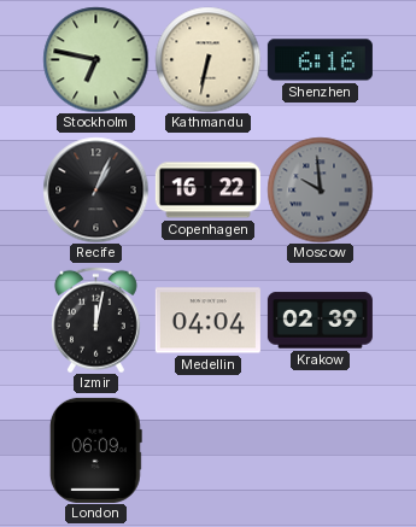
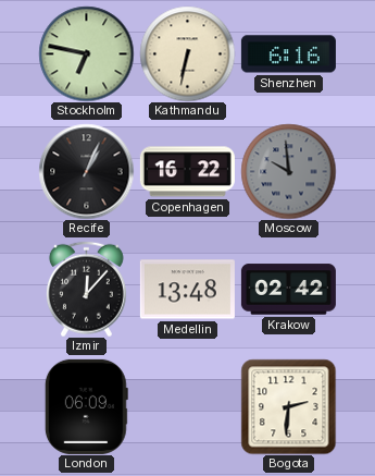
Izmir: 12:02 -> 12:07
Medellin: 04:04 -> 13:48
Krakow: 02:39 -> 02:42
Bogota: none -> 2:31
